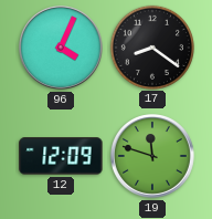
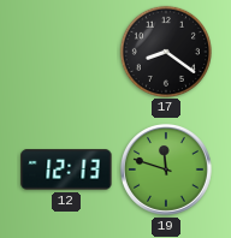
96: 4:04 -> none
12: 12:09 -> 12:13
